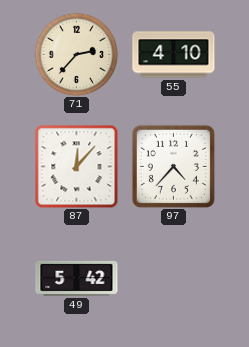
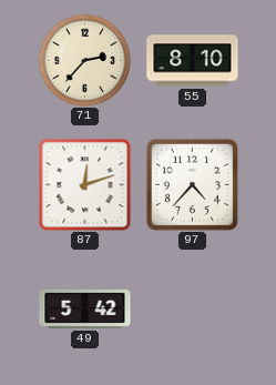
55: 4:10 -> 8:10
87: 12:07 -> 12:12
